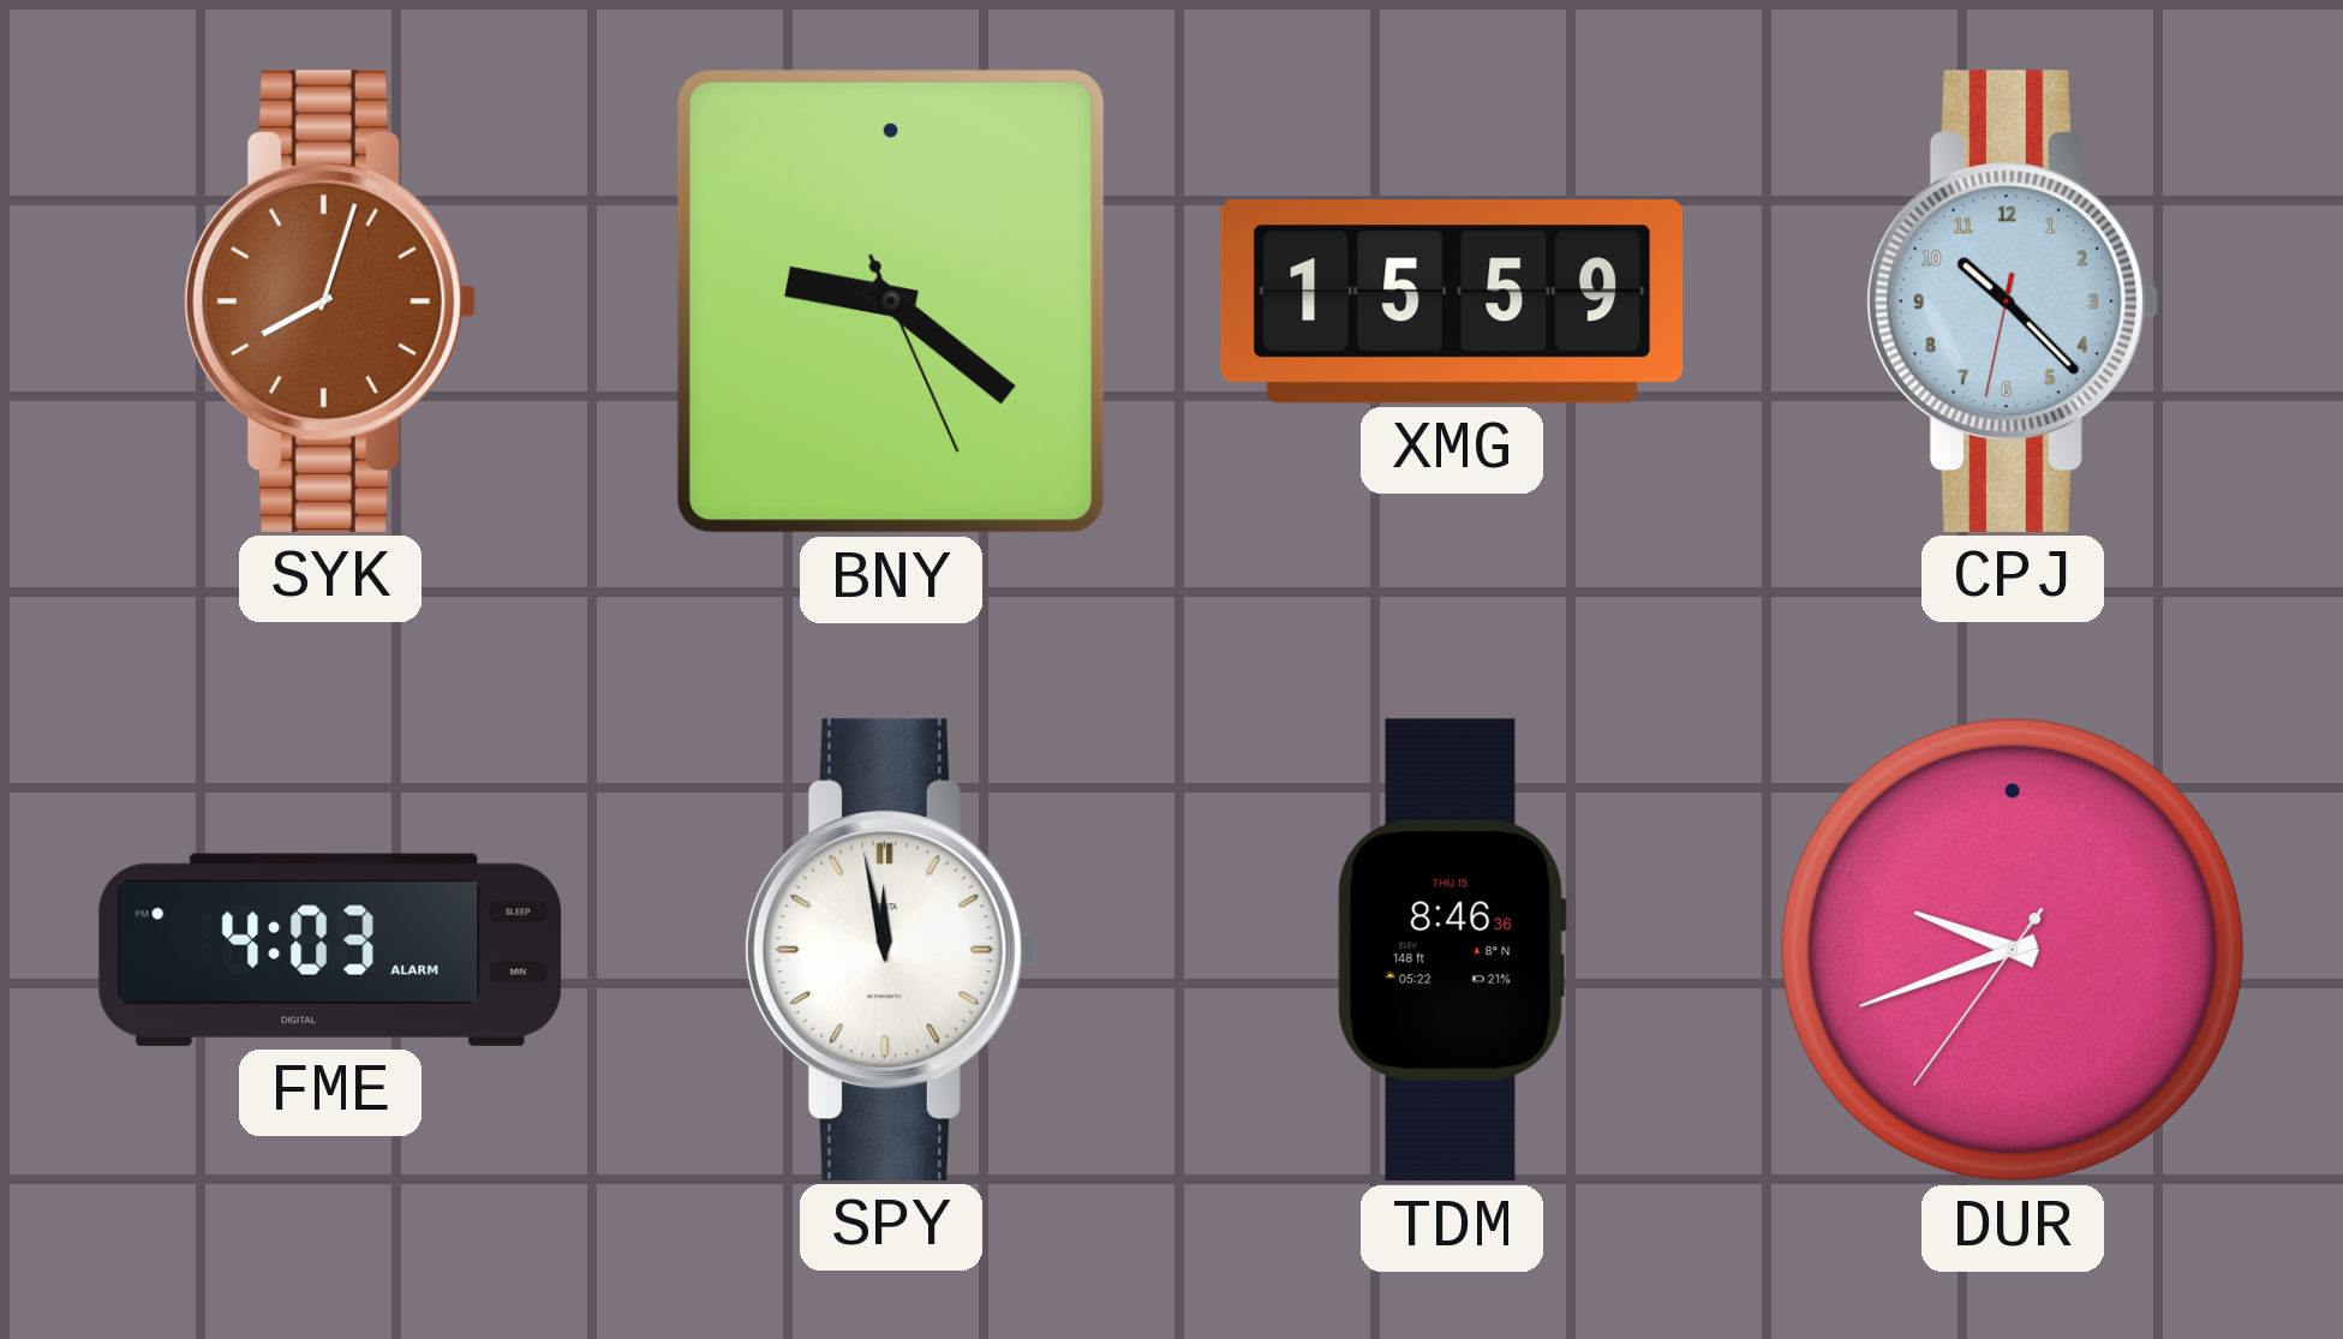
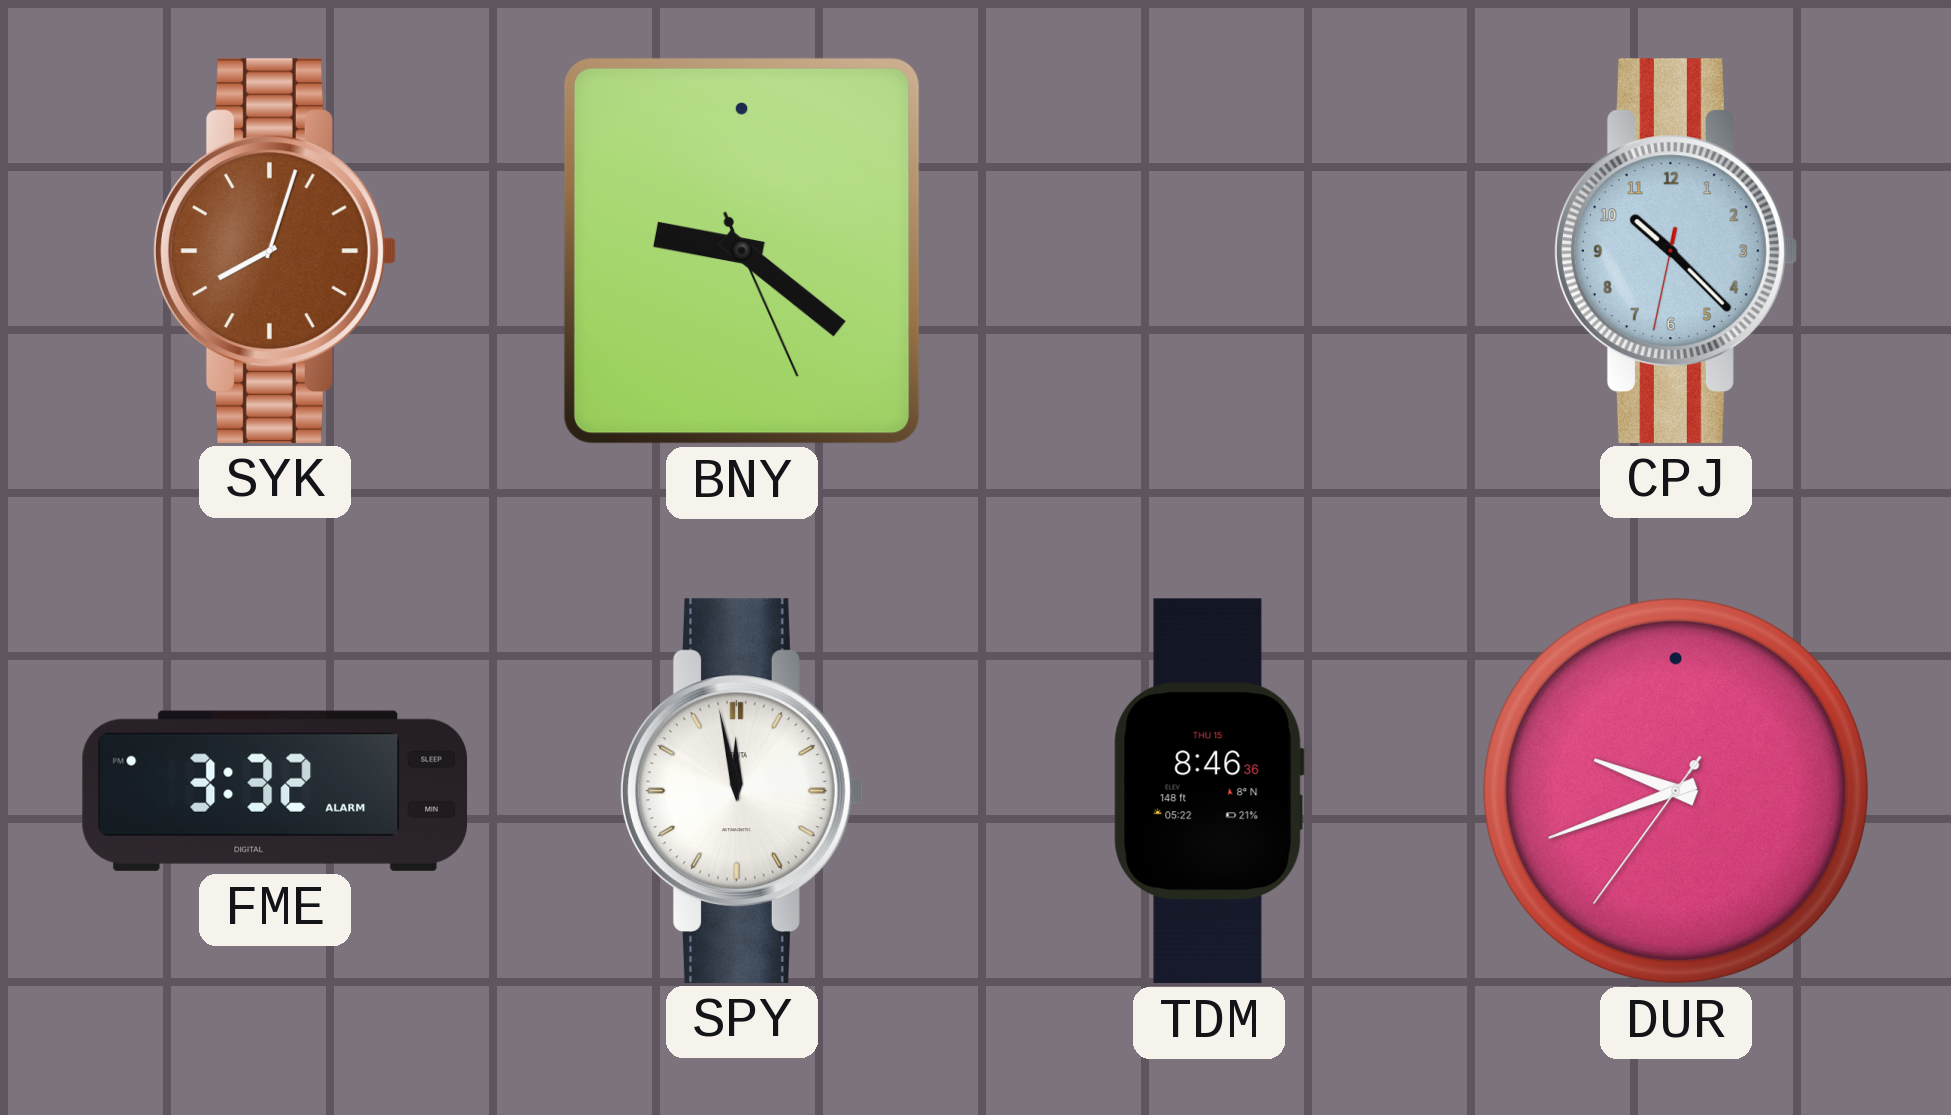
XMG: 15:59 -> none
FME: 4:03 -> 3:32
